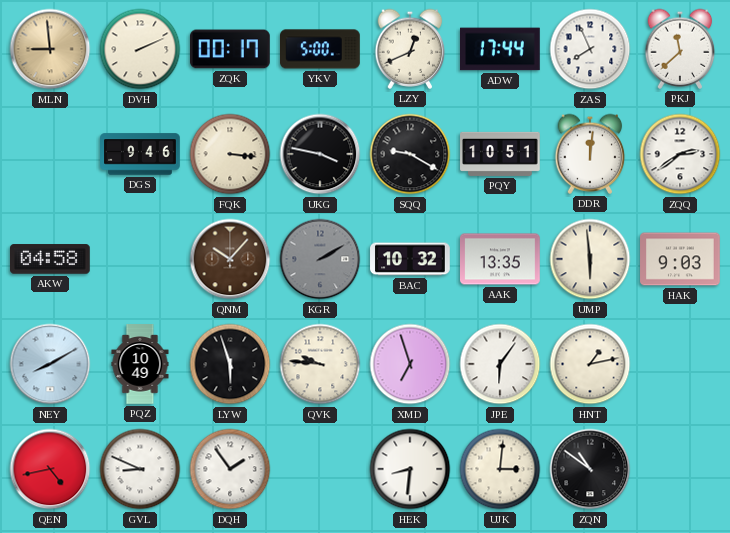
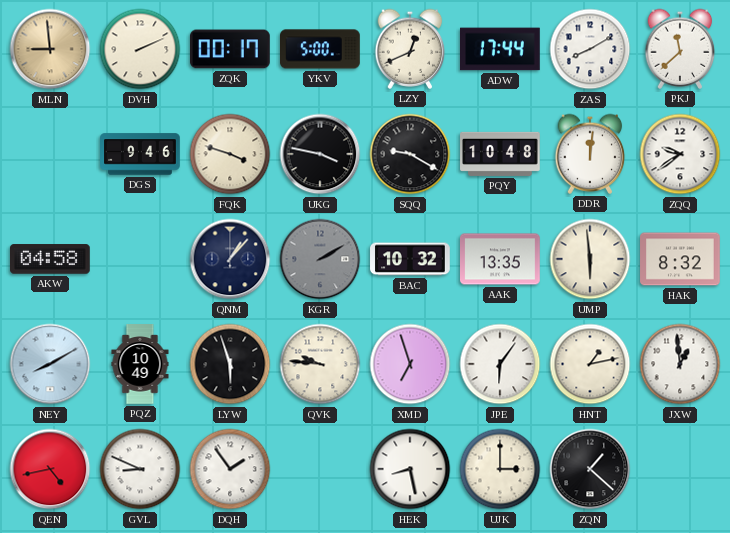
ZAS: 7:56 -> 8:10
FQK: 3:16 -> 3:48
PQY: 10:51 -> 10:48
ZQQ: 2:39 -> 9:39
QNM: 10:07 -> 1:07
QNM dial: brown -> navy
HAK: 9:03 -> 8:32
JXW: none -> 12:59
HEK: 8:31 -> 8:28
UJK: 3:01 -> 3:00
ZQN: 10:51 -> 1:22
